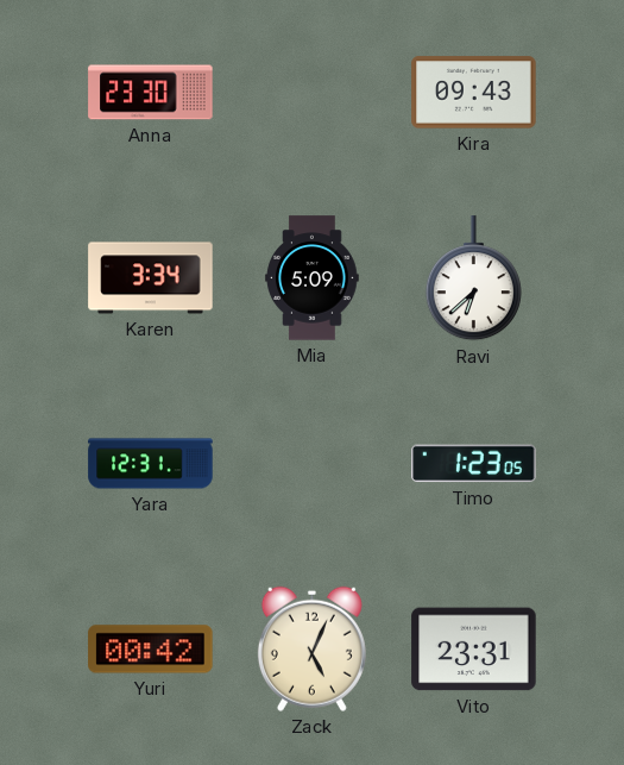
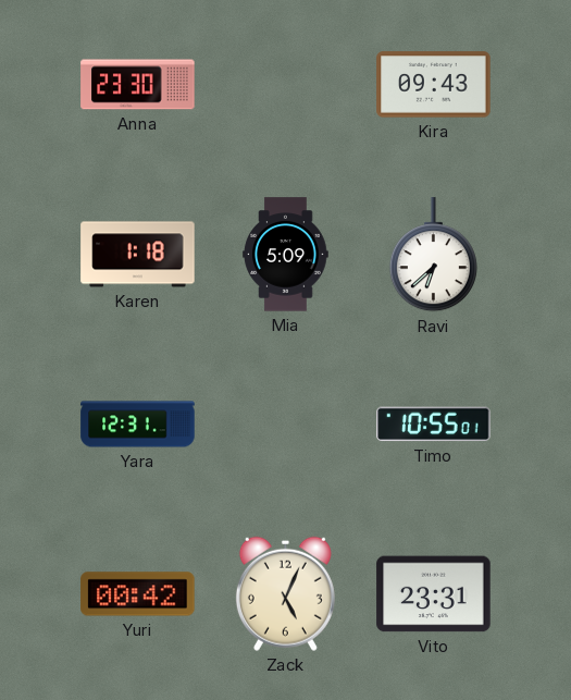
Karen: 3:34 -> 1:18
Timo: 1:23 -> 10:55
